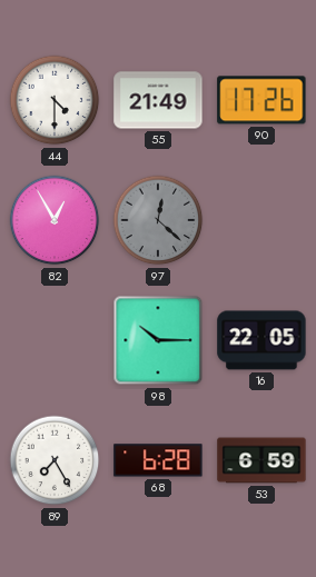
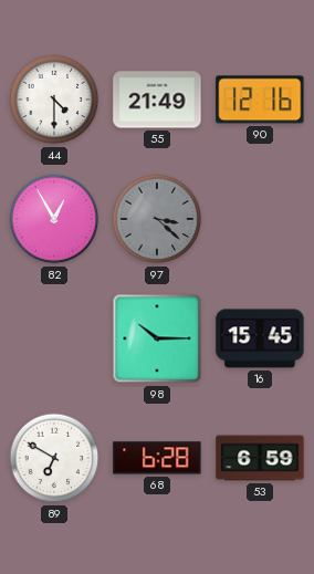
90: 17:26 -> 12:16
97: 12:22 -> 3:22
16: 22:05 -> 15:45
89: 7:25 -> 6:50
